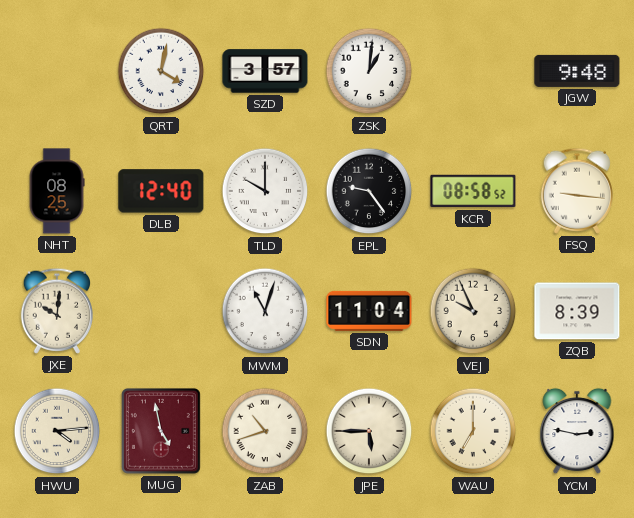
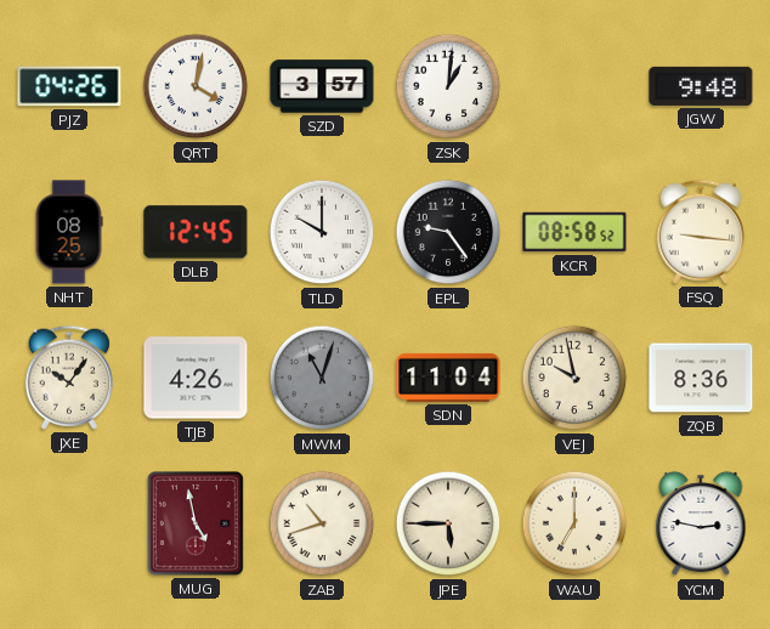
PJZ: none -> 04:26
DLB: 12:40 -> 12:45
JXE: 10:01 -> 10:06
TJB: none -> 4:26
MWM dial: white -> grey
VEJ: 9:56 -> 9:58
ZQB: 8:39 -> 8:36
HWU: 4:14 -> none
